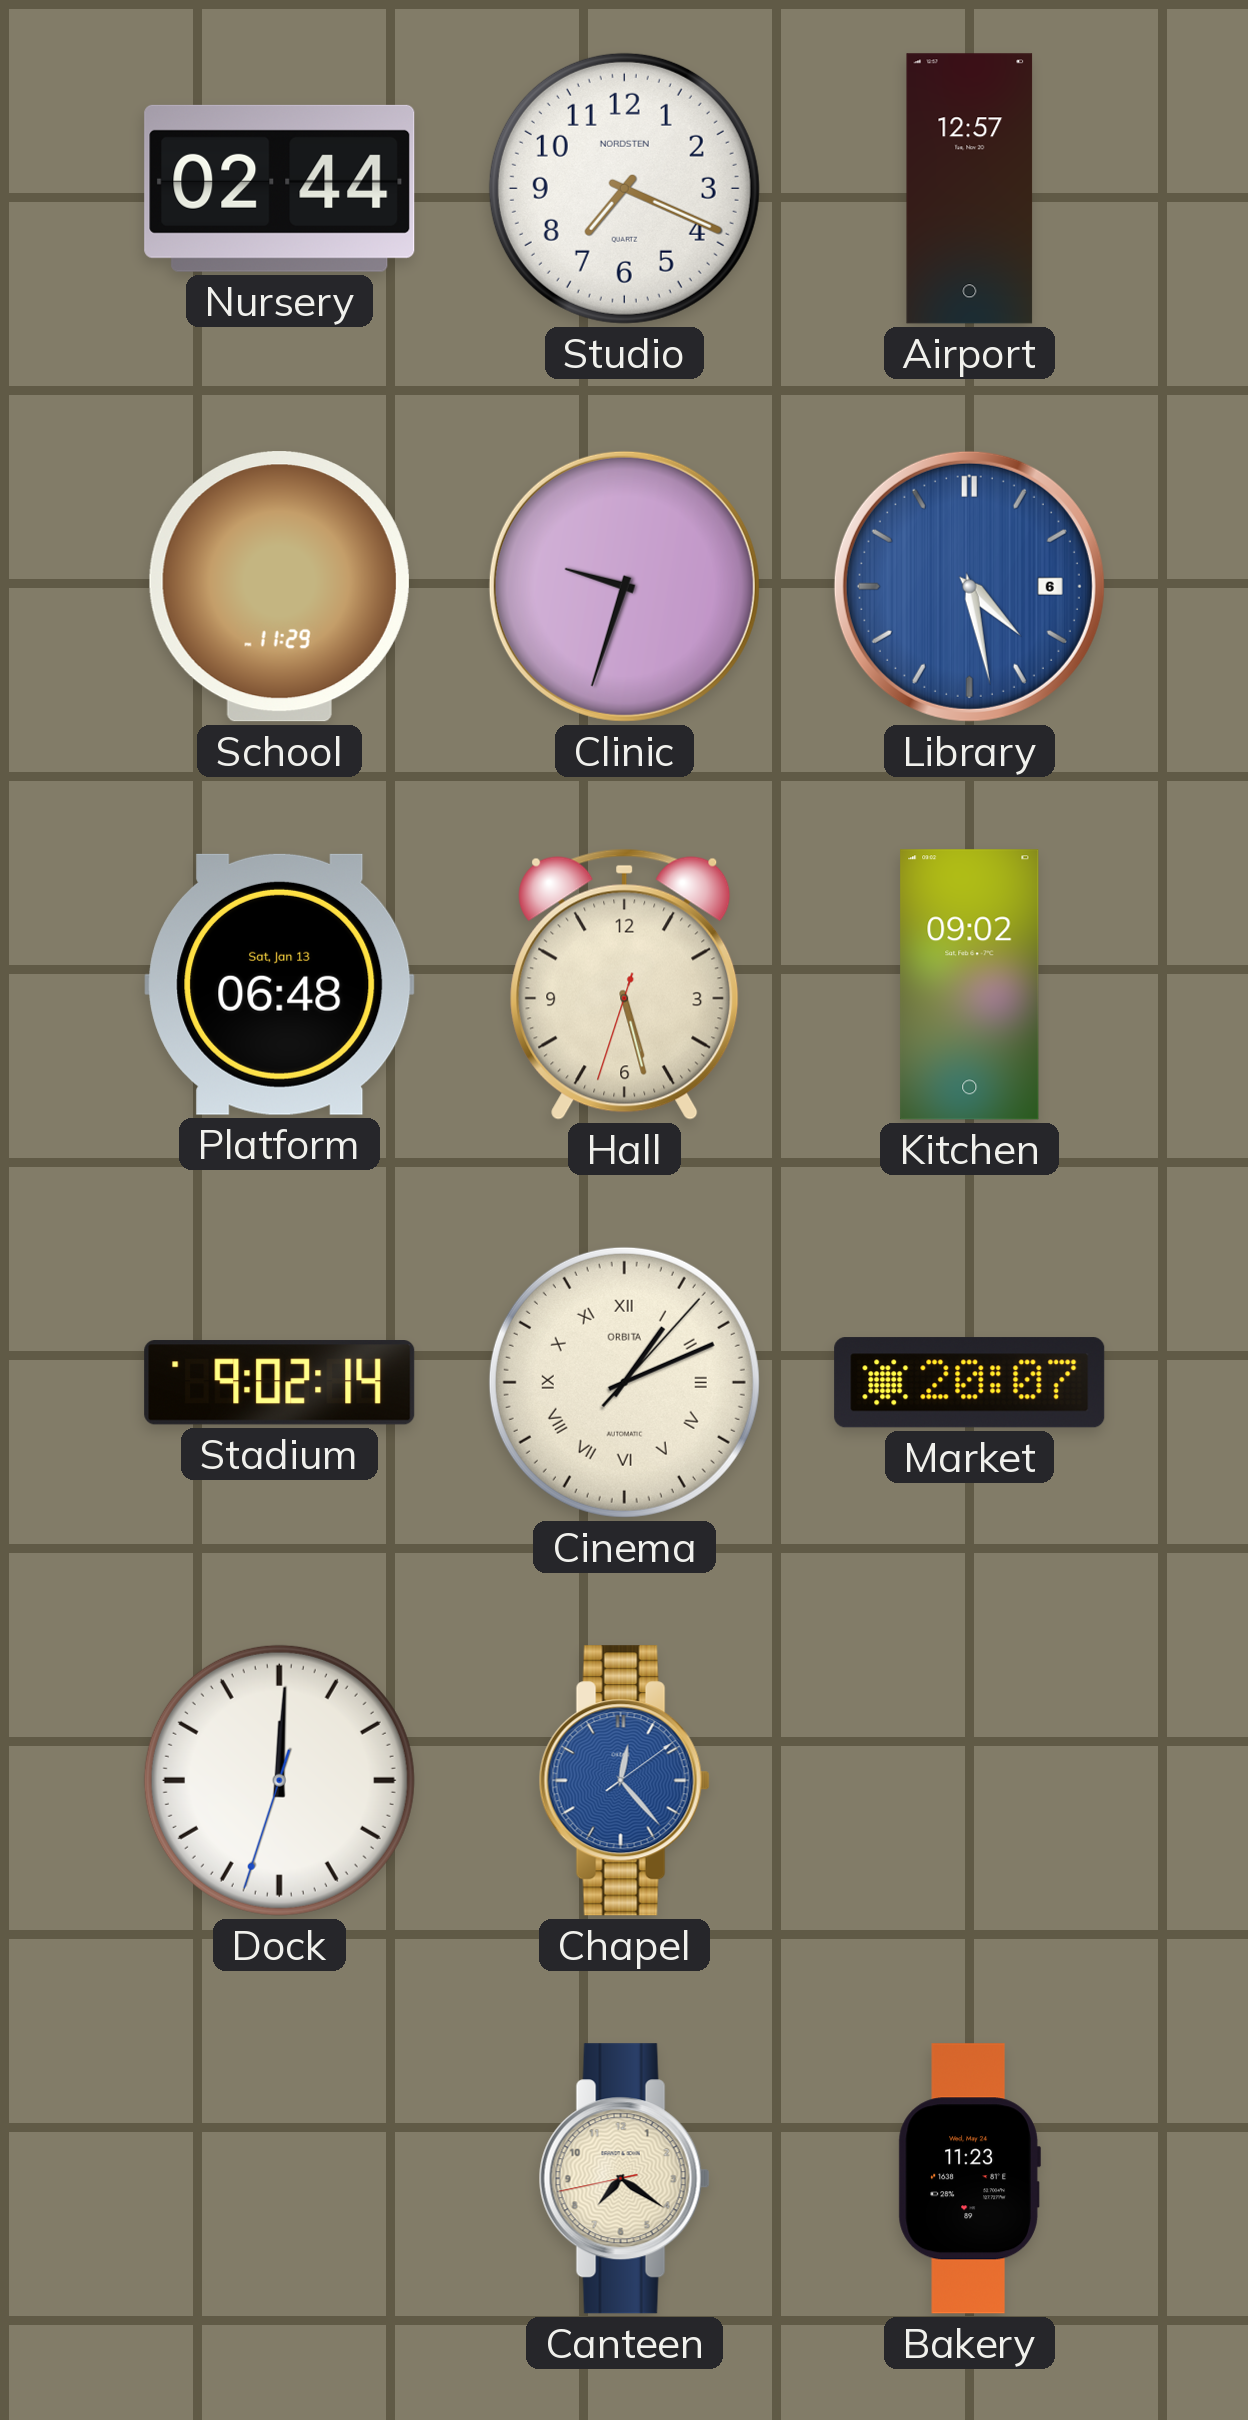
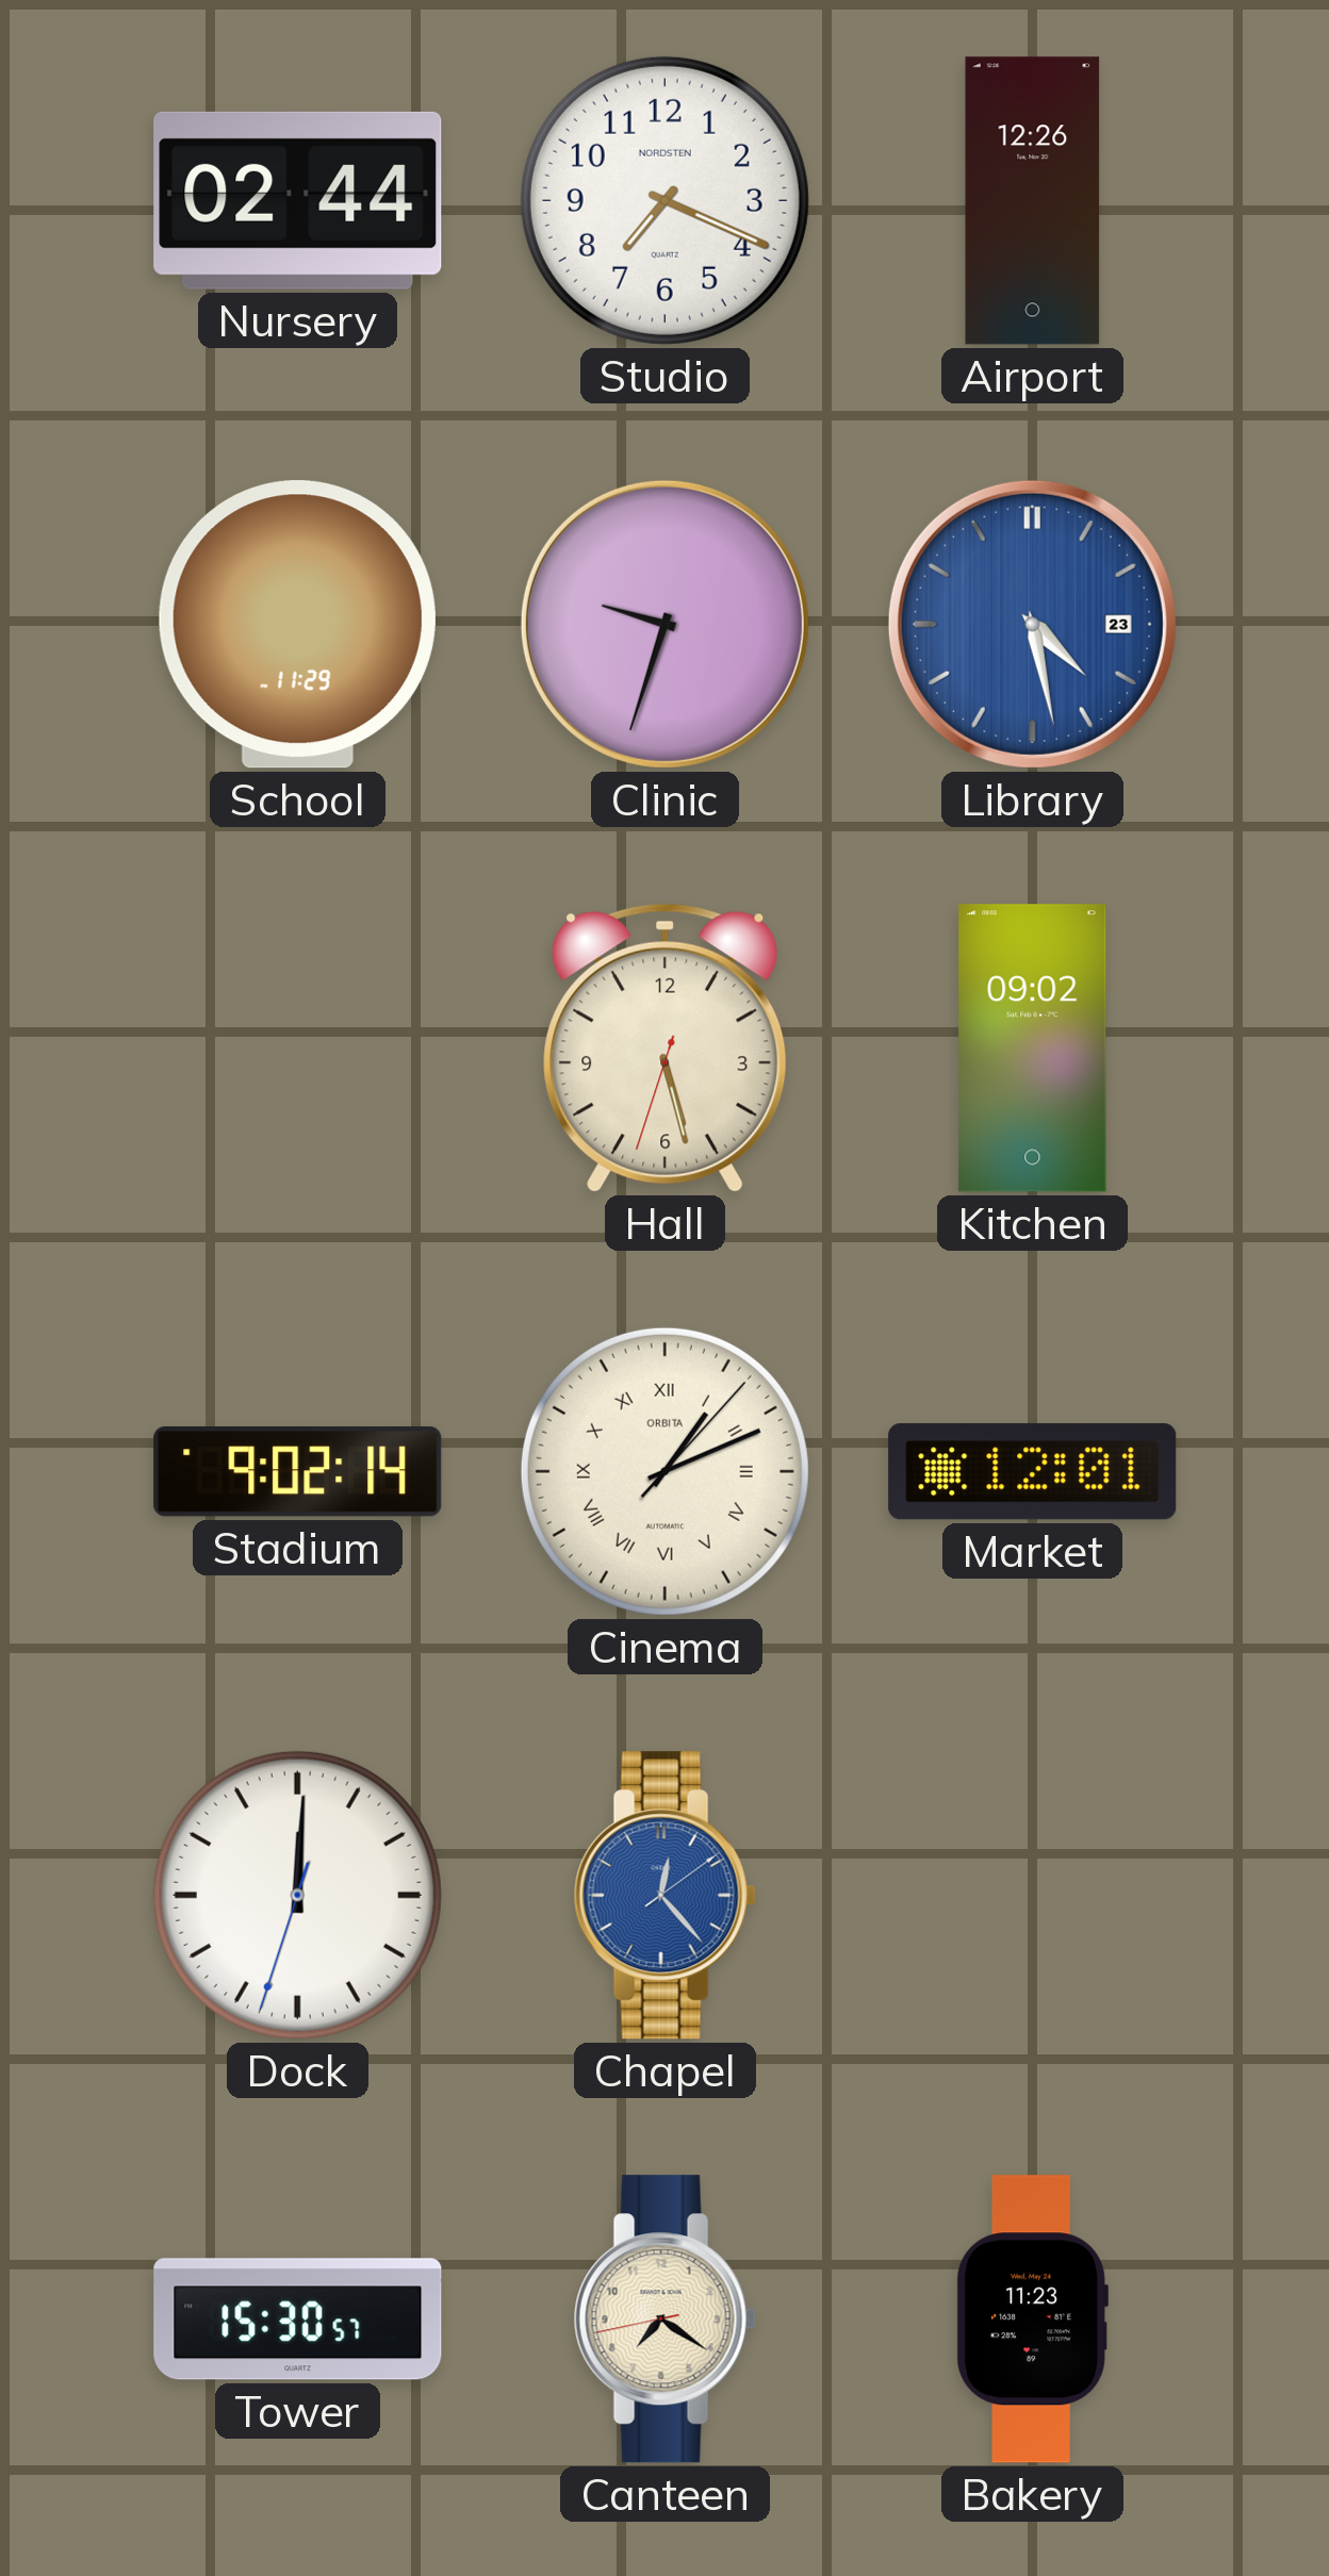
Airport: 12:57 -> 12:26
Library date: 6 -> 23
Platform: 06:48 -> none
Market: 20:07 -> 12:01
Tower: none -> 15:30
